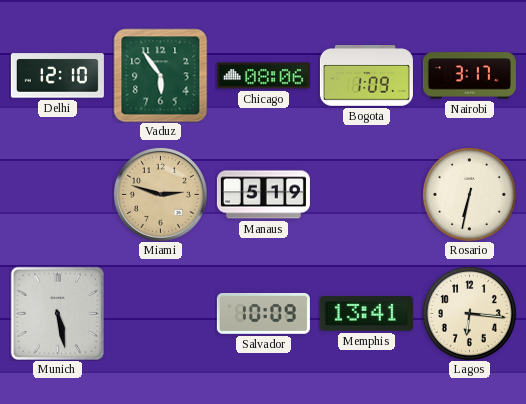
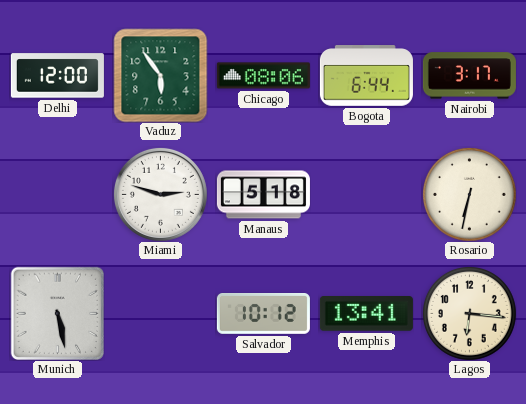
Delhi: 12:10 -> 12:00
Bogota: 1:09 -> 6:44
Miami dial: champagne -> white
Manaus: 5:19 -> 5:18
Salvador: 10:09 -> 10:12
